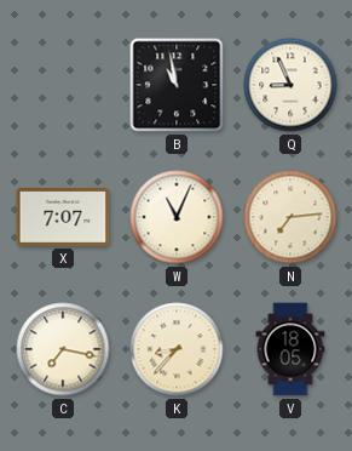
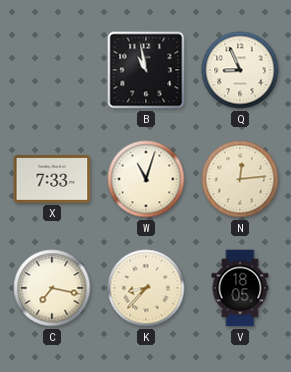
X: 7:07 -> 7:33
W: 11:04 -> 11:03
N: 7:14 -> 12:14
